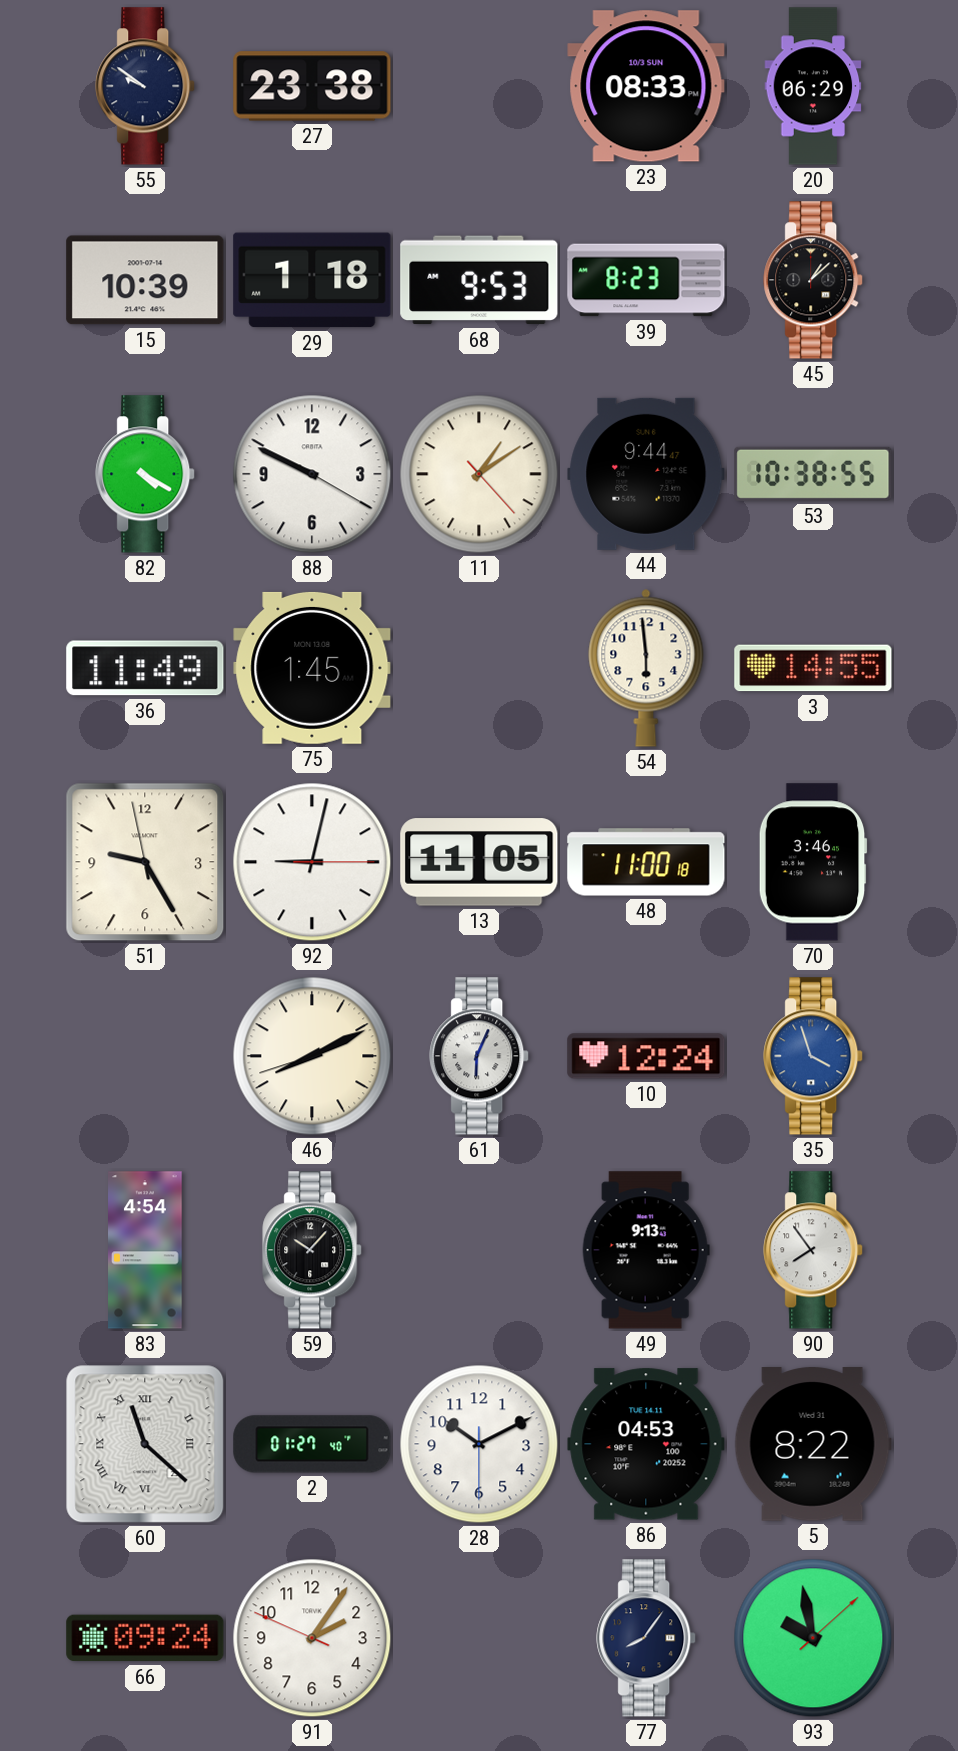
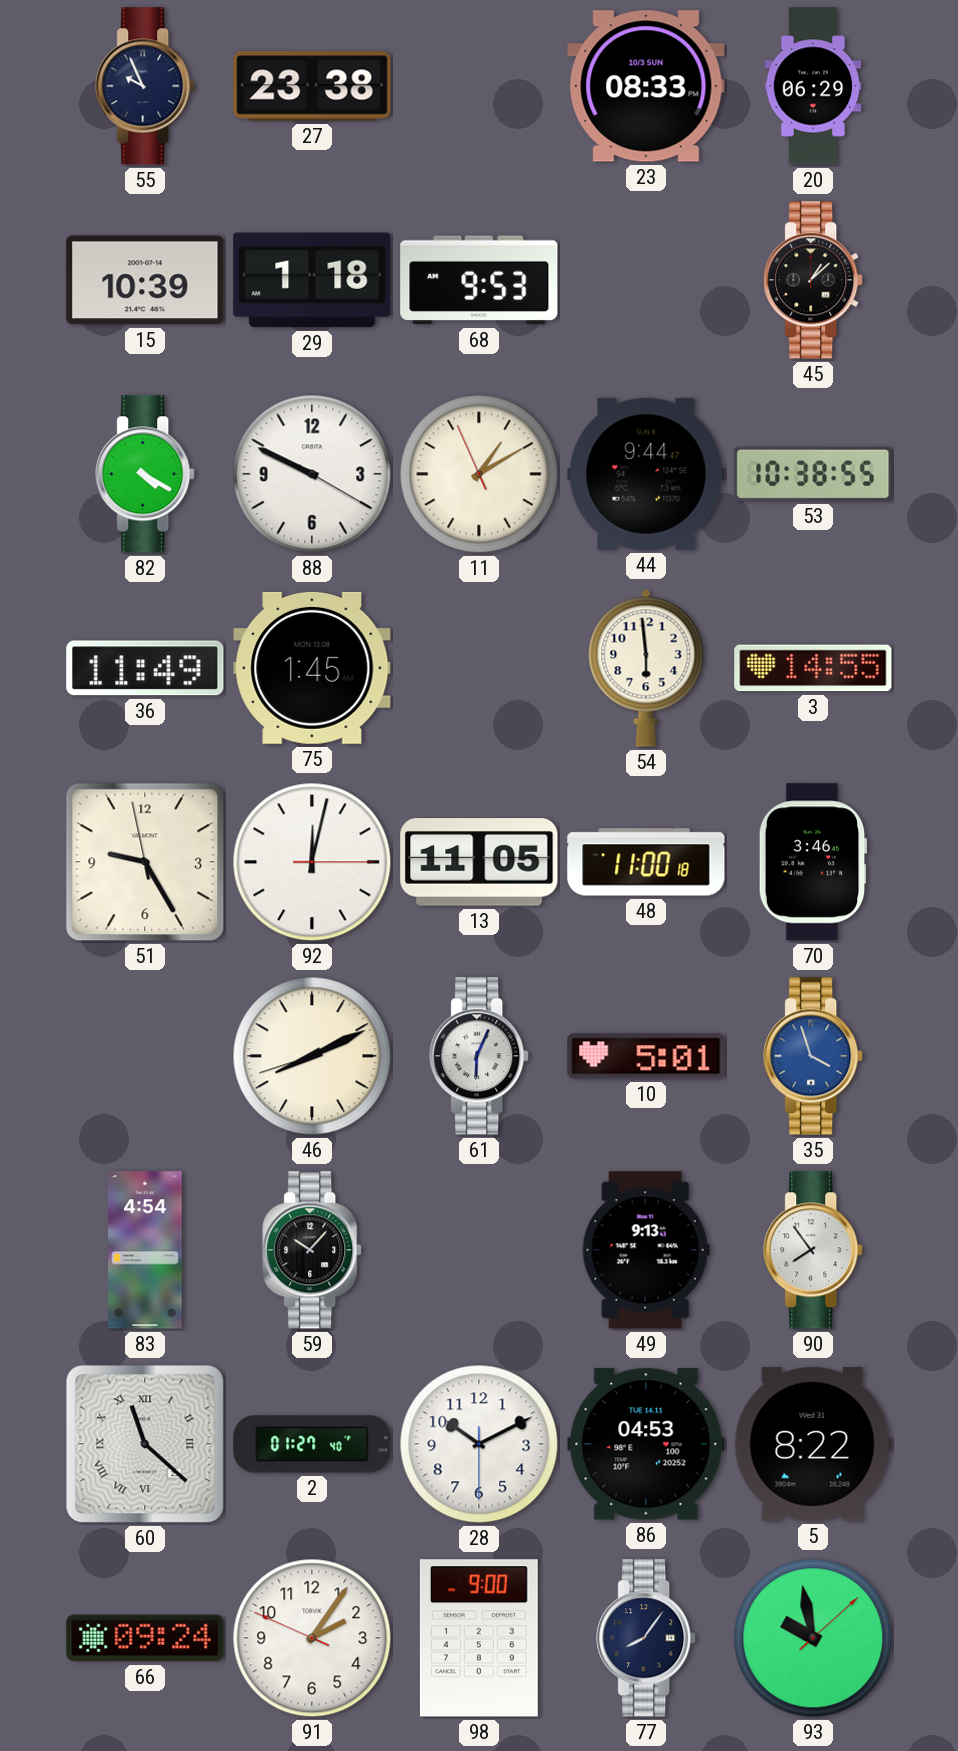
55: 9:51 -> 9:56
39: 8:23 -> none
11: 1:09:23 -> 1:09:56
92: 9:02 -> 12:02
10: 12:24 -> 5:01
98: none -> 9:00
